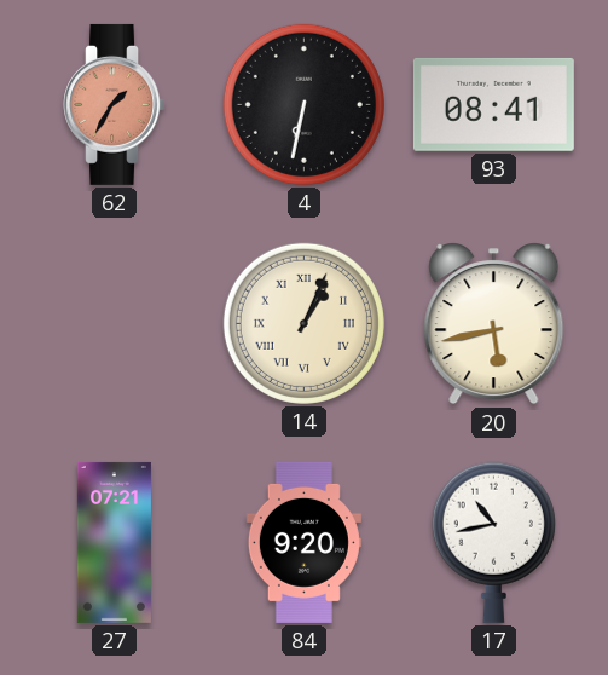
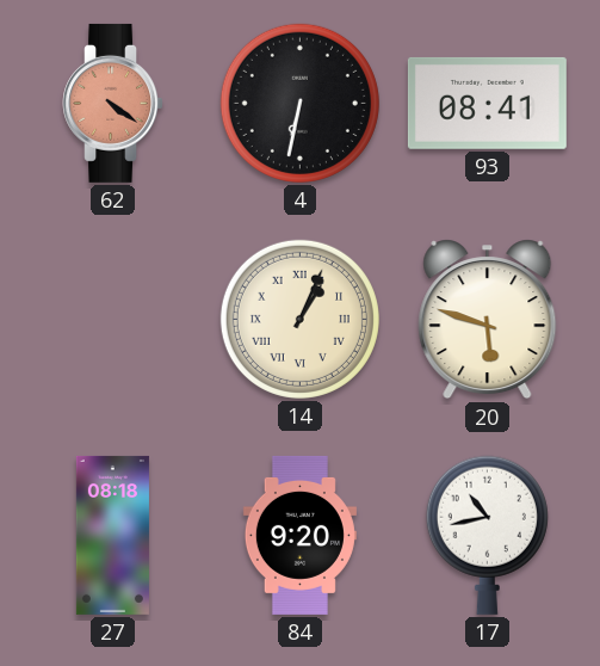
62: 1:35 -> 4:21
20: 5:43 -> 5:48
27: 07:21 -> 08:18
